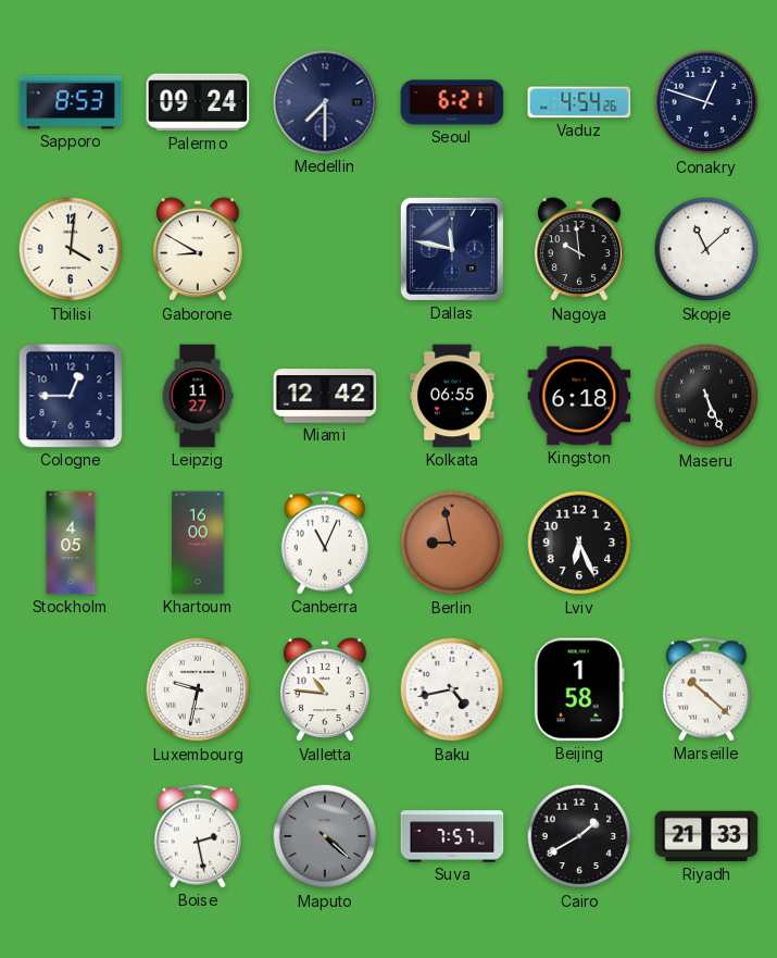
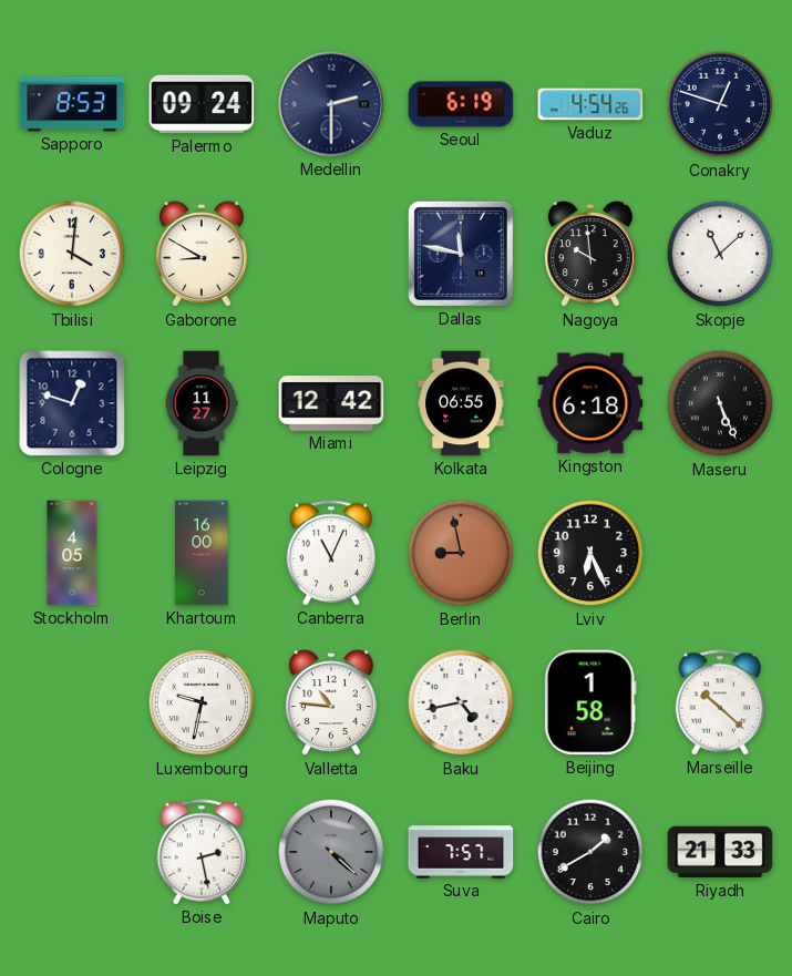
Medellin: 7:30 -> 2:30
Seoul: 6:21 -> 6:19
Cologne: 12:45 -> 12:48
